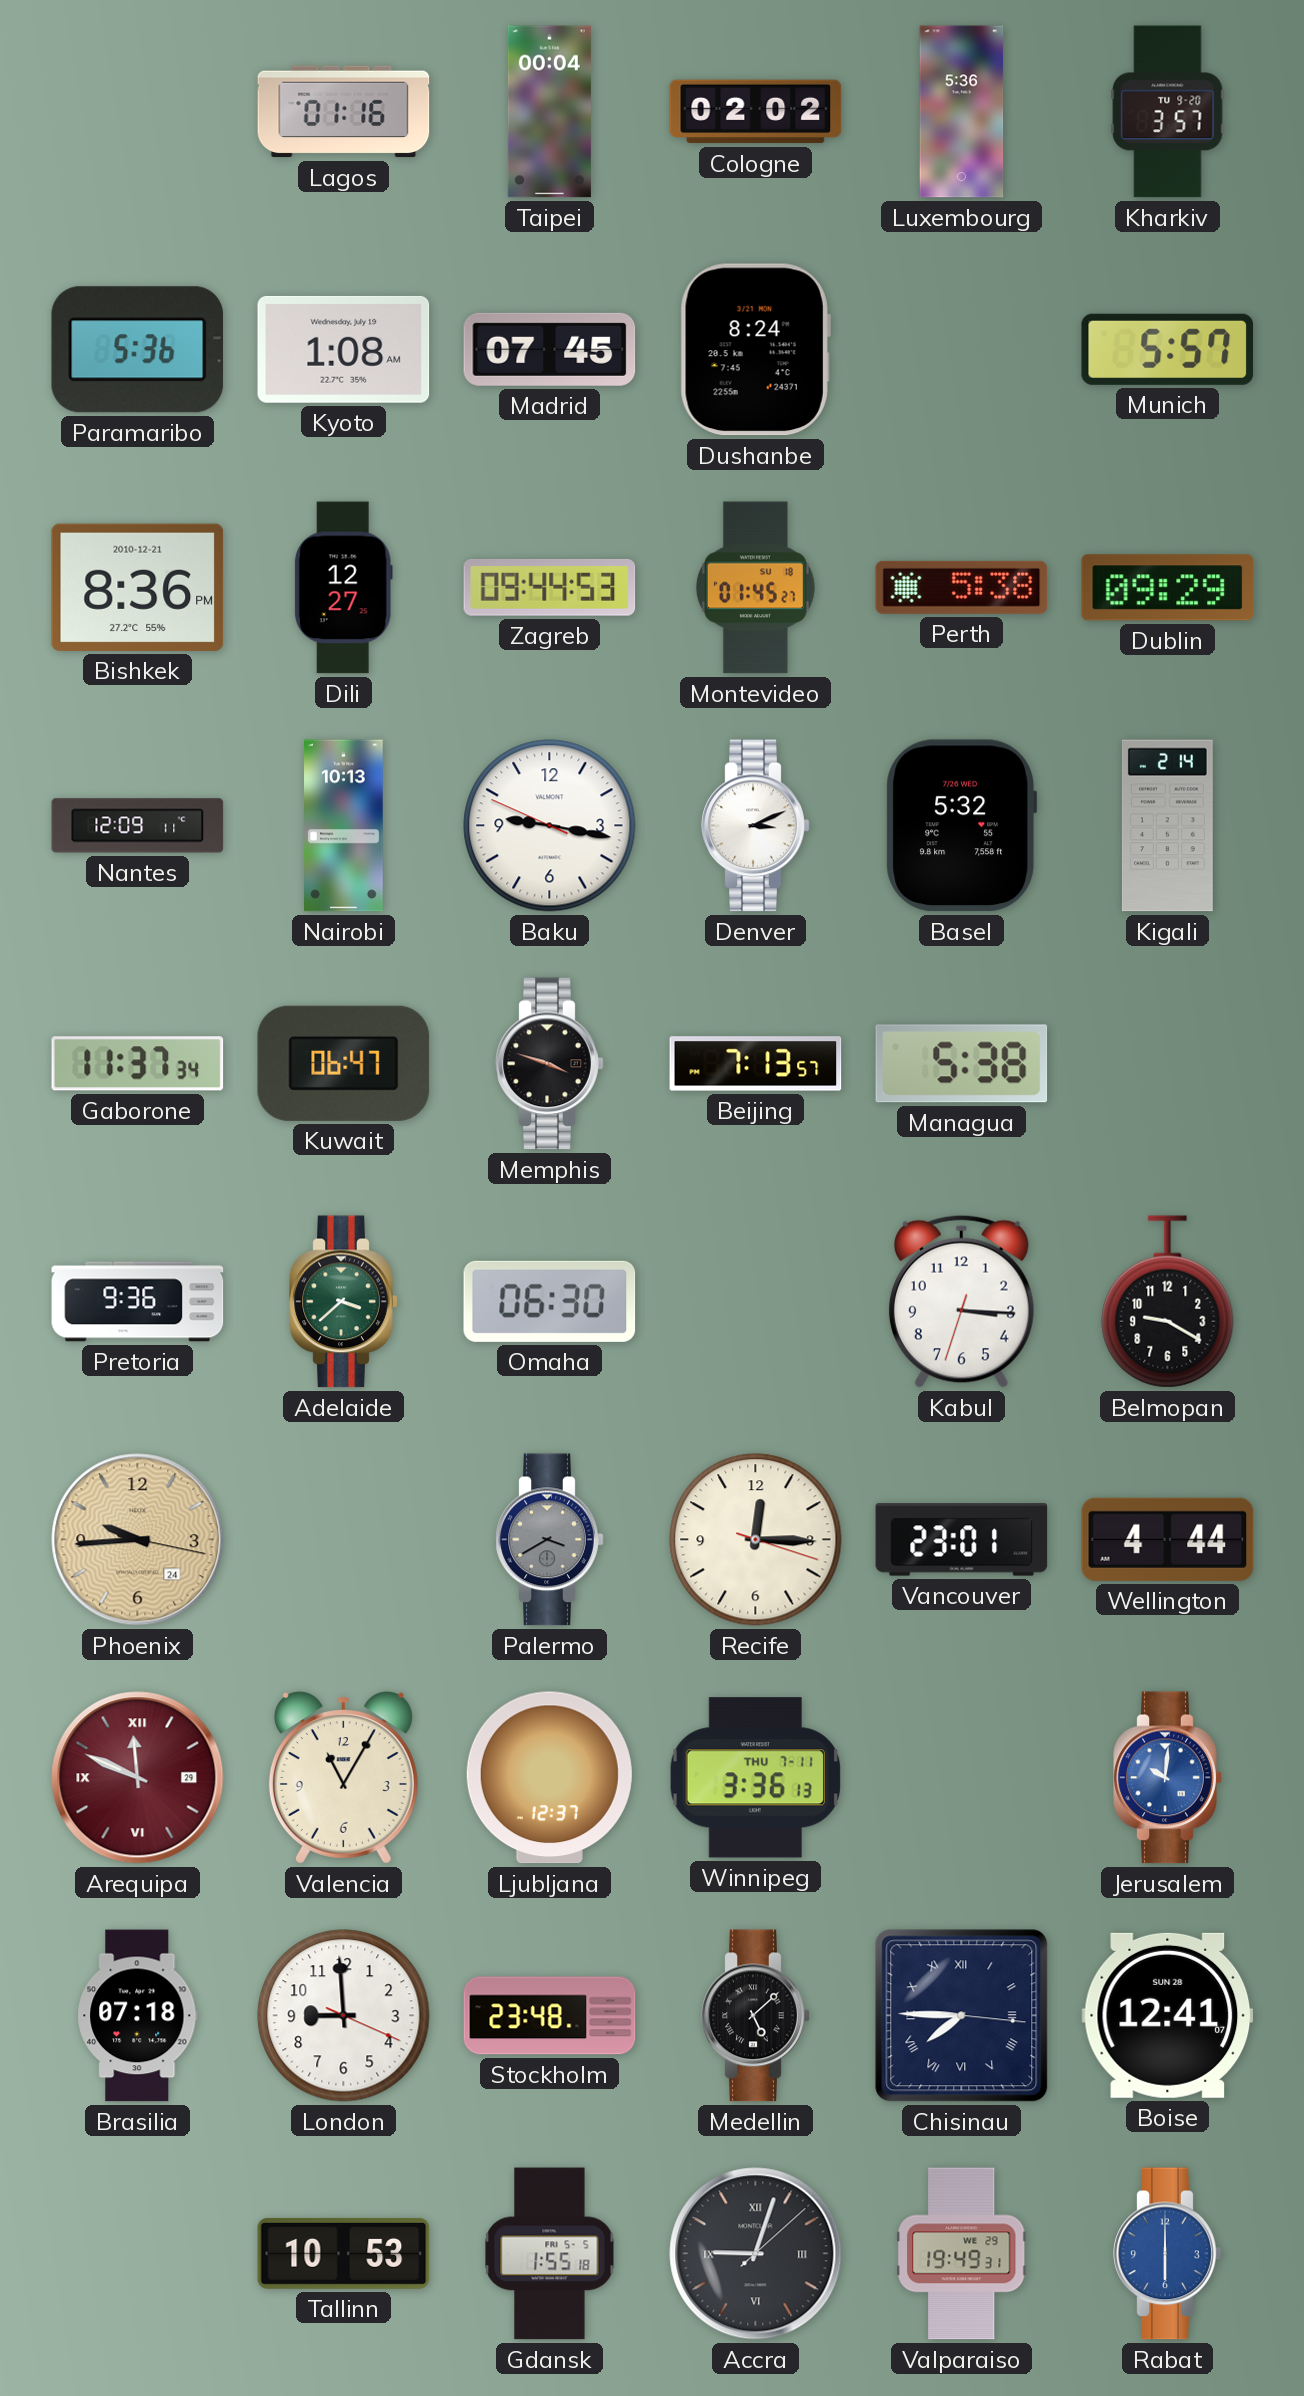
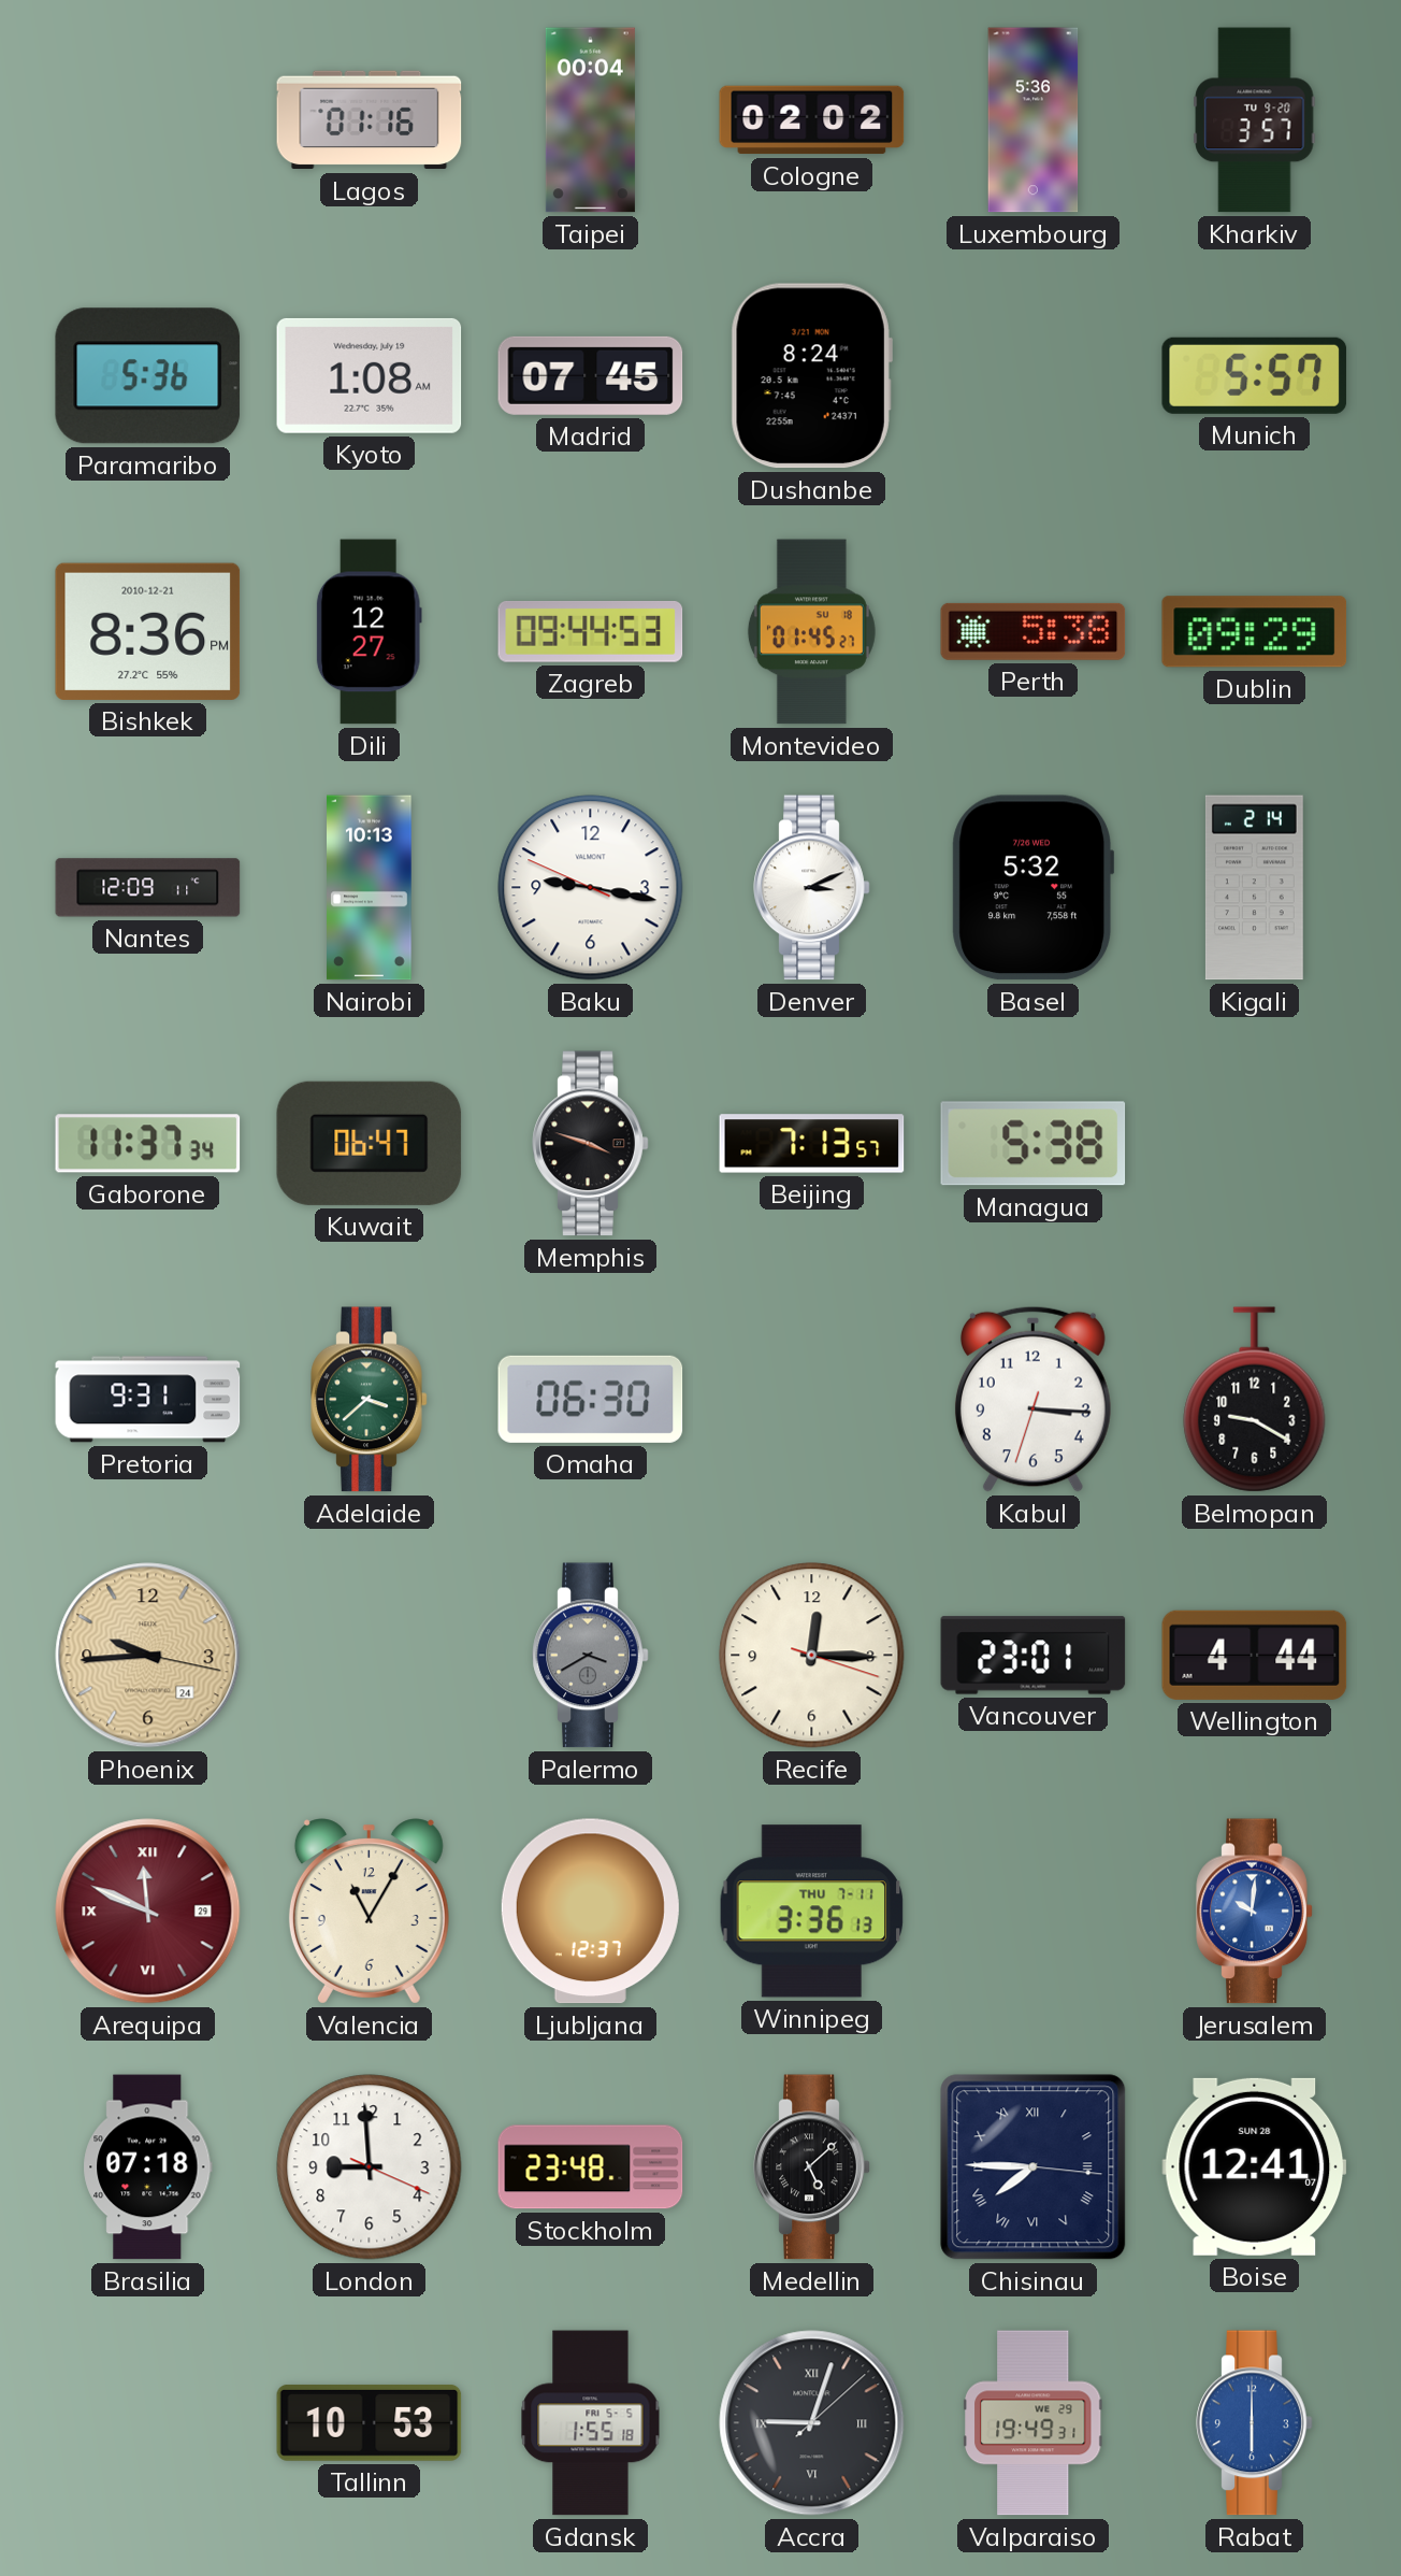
Pretoria: 9:36 -> 9:31
